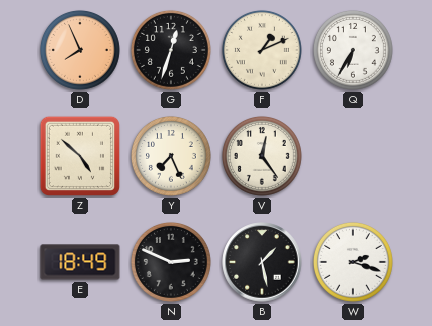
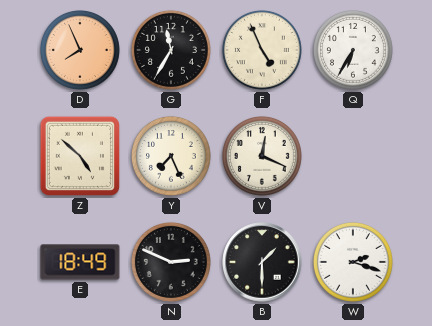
G: 12:33 -> 11:35
F: 1:11 -> 4:56
V: 12:24 -> 12:19
B: 1:28 -> 1:30
